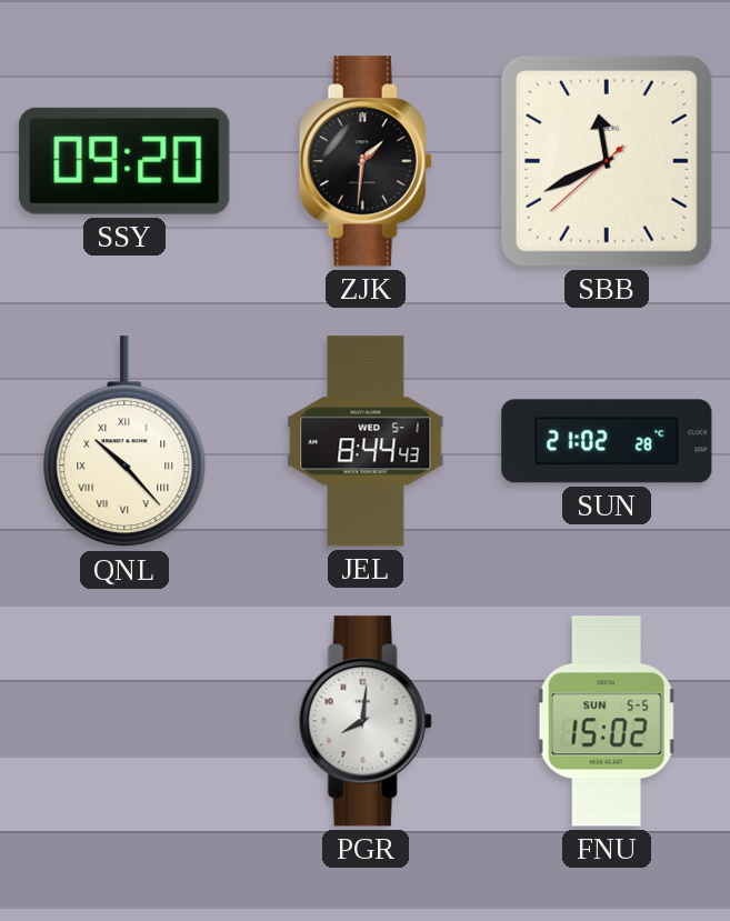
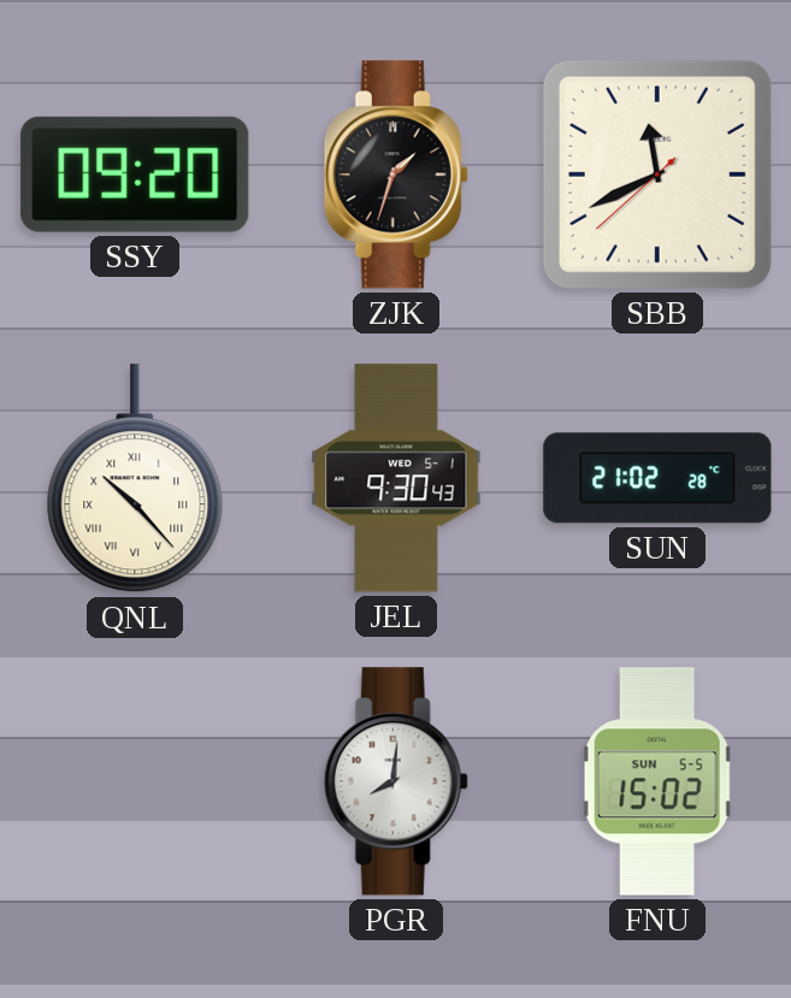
ZJK: 1:31 -> 1:33
JEL: 8:44 -> 9:30
